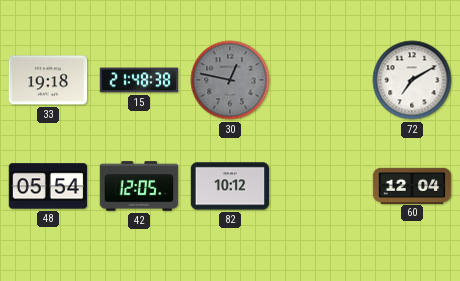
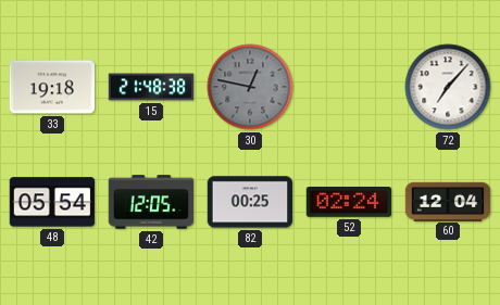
72: 7:10 -> 7:07
82: 10:12 -> 00:25
52: none -> 02:24
